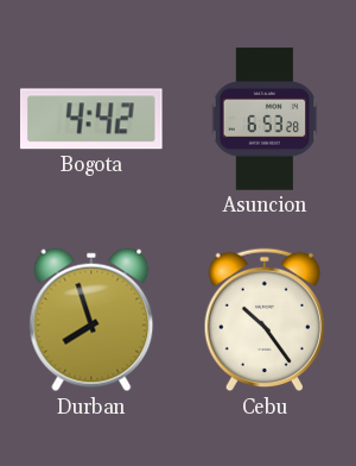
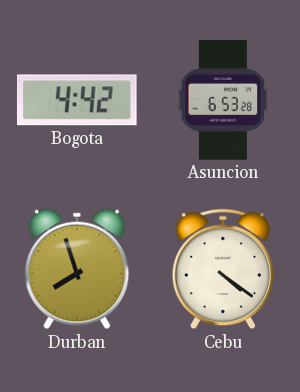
Cebu: 10:24 -> 4:21
